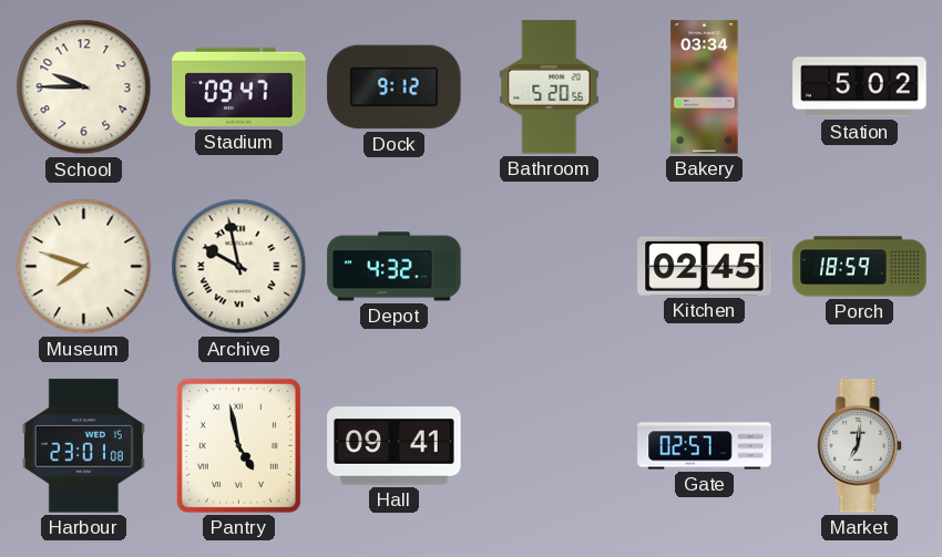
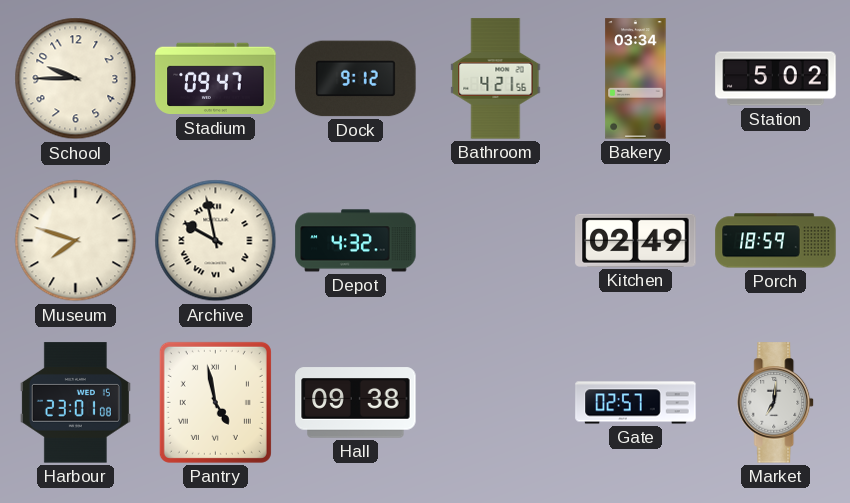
Bathroom: 5:20 -> 4:21
Kitchen: 02:45 -> 02:49
Hall: 09:41 -> 09:38
